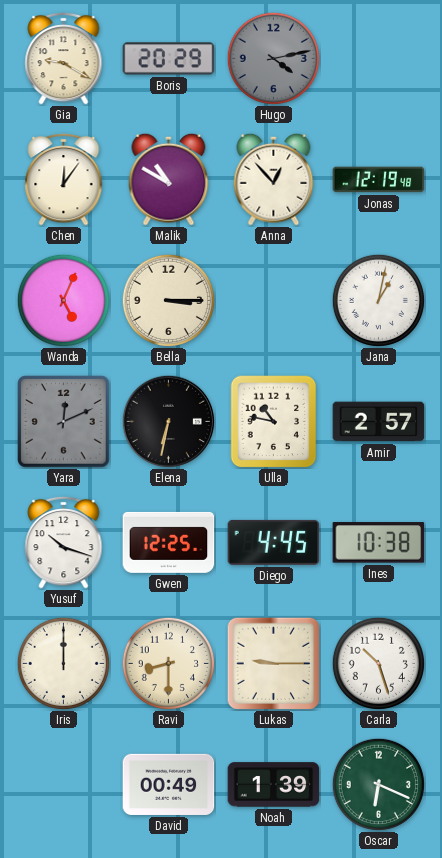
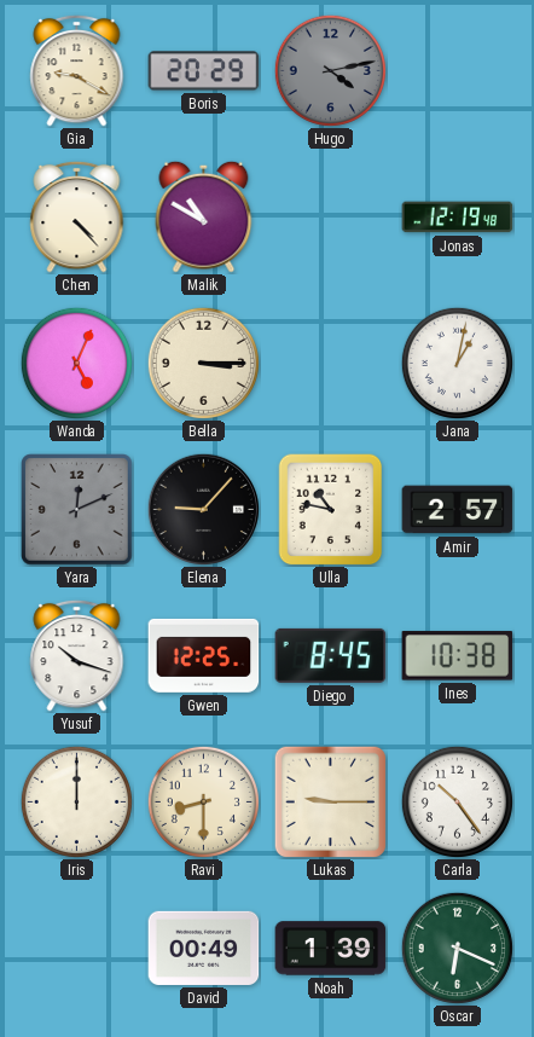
Chen: 12:06 -> 4:23
Anna: 12:53 -> none
Elena: 6:32 -> 9:07
Diego: 4:45 -> 8:45
Carla: 10:27 -> 10:24
